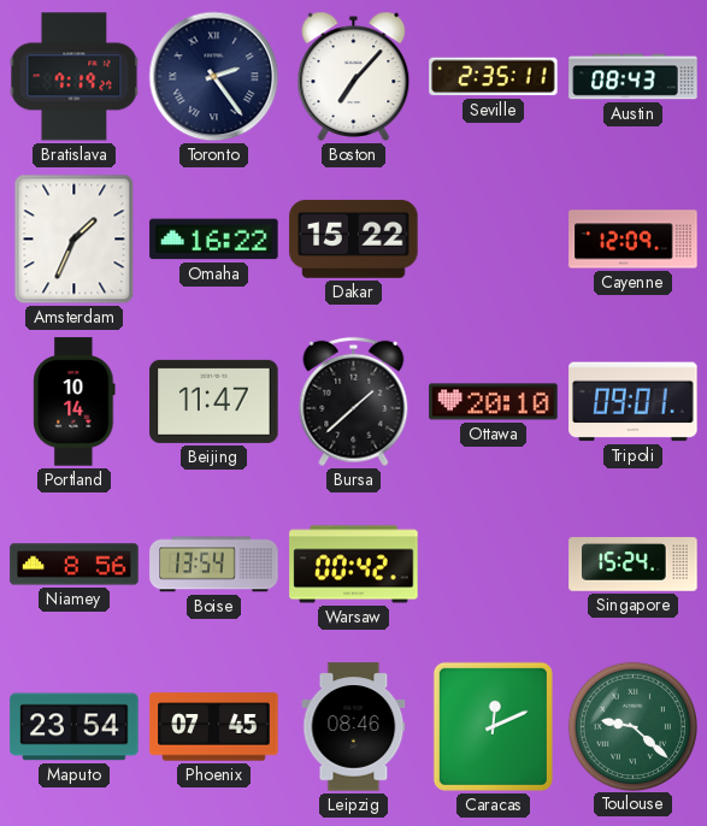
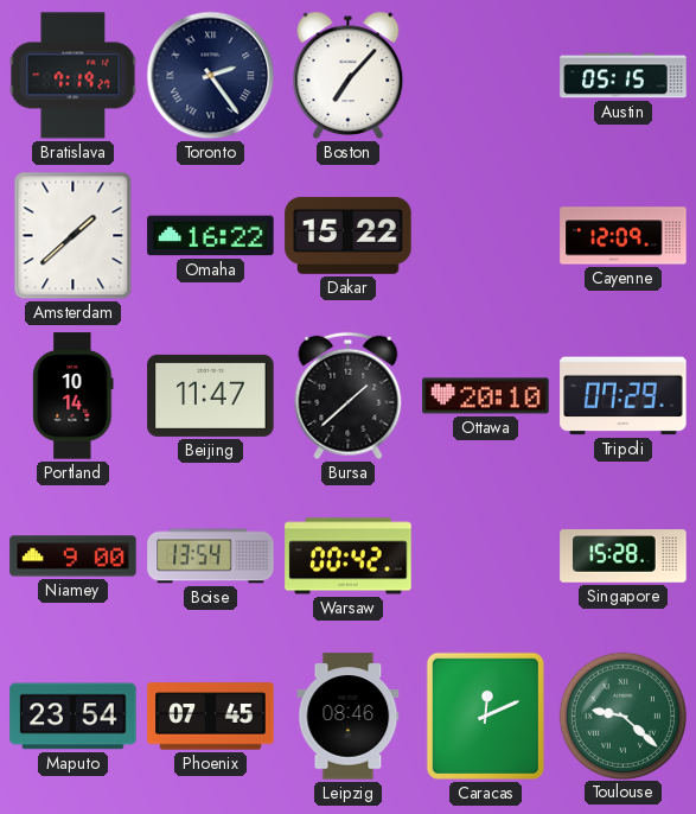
Seville: 2:35 -> none
Austin: 08:43 -> 05:15
Amsterdam: 1:34 -> 1:38
Tripoli: 09:01 -> 07:29
Niamey: 8:56 -> 9:00
Singapore: 15:24 -> 15:28
